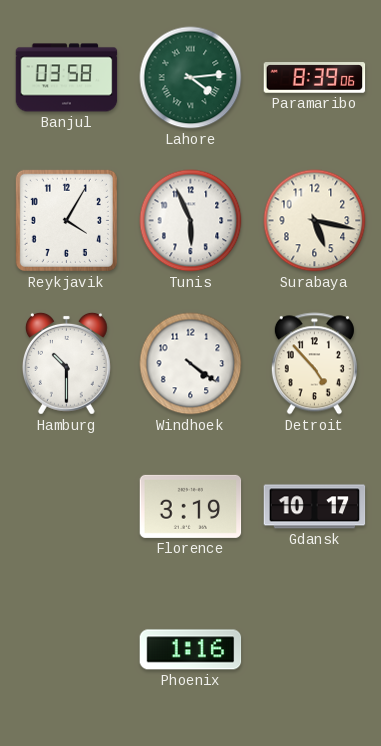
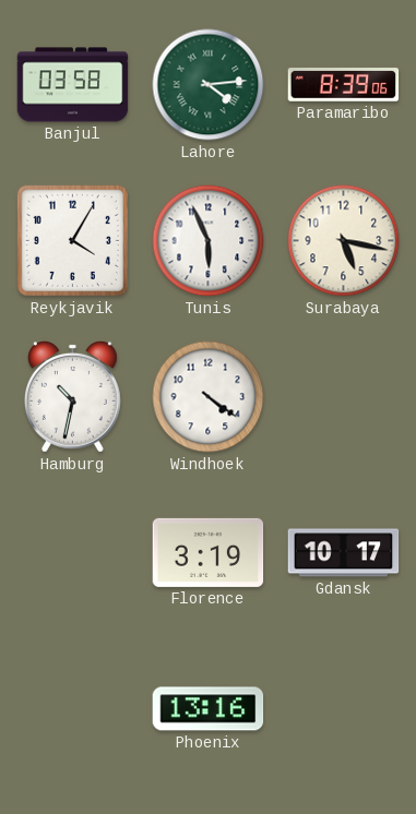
Hamburg: 10:30 -> 10:32
Detroit: 4:53 -> none
Phoenix: 1:16 -> 13:16
